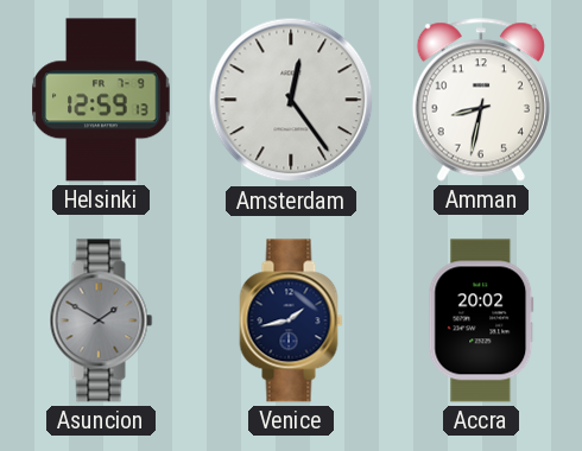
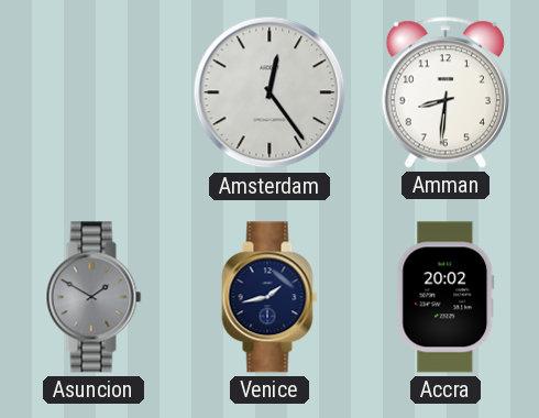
Helsinki: 12:59 -> none
Amman: 8:32 -> 8:31
